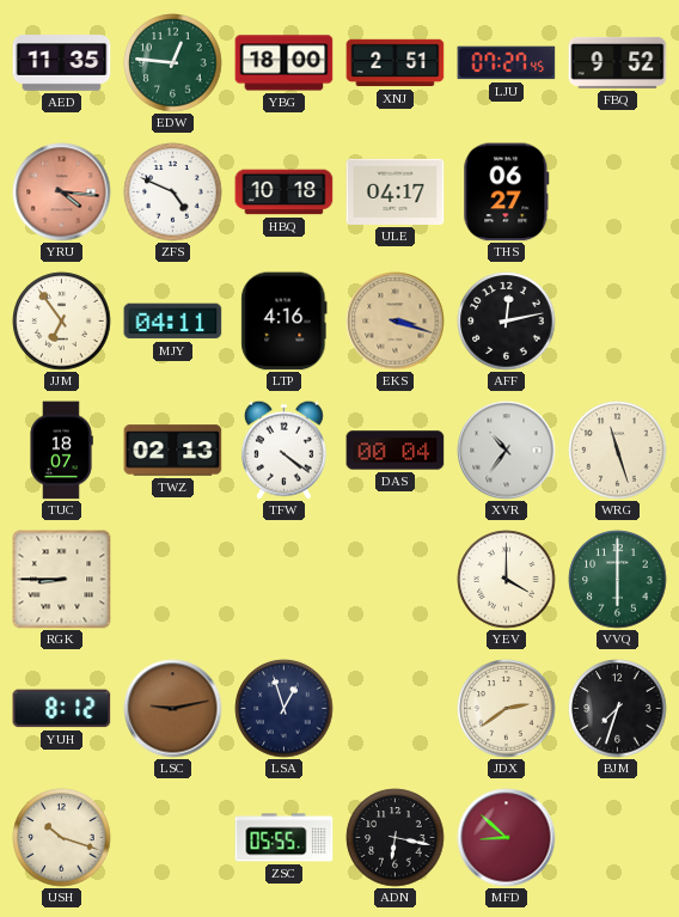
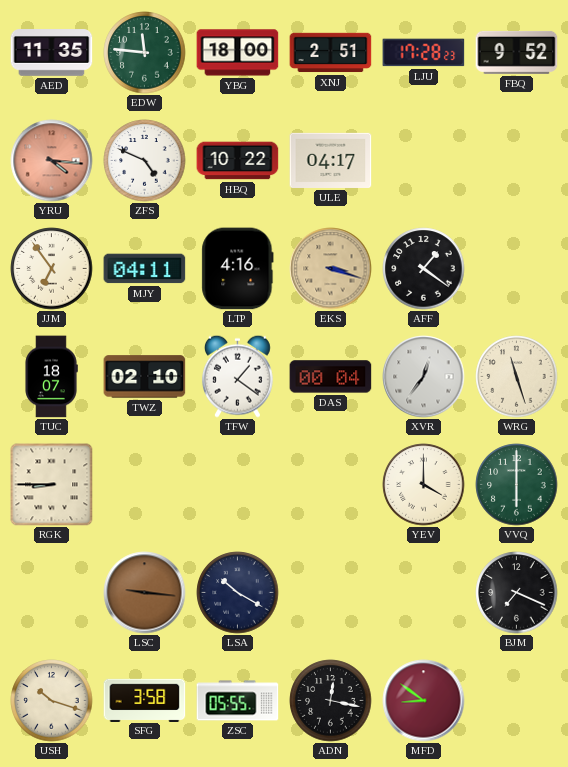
EDW: 12:46 -> 11:46
LJU: 07:27 -> 17:28
HBQ: 10:18 -> 10:22
THS: 06:27 -> none
AFF: 12:13 -> 1:21
TWZ: 02:13 -> 02:10
TFW: 4:21 -> 1:21
XVR: 10:36 -> 12:36
YUH: 8:12 -> none
LSC: 9:13 -> 9:16
LSA: 12:57 -> 10:20
JDX: 2:39 -> none
BJM: 7:33 -> 7:19
SFG: none -> 3:58
ADN: 6:17 -> 12:17
MFD: 8:52 -> 8:51
